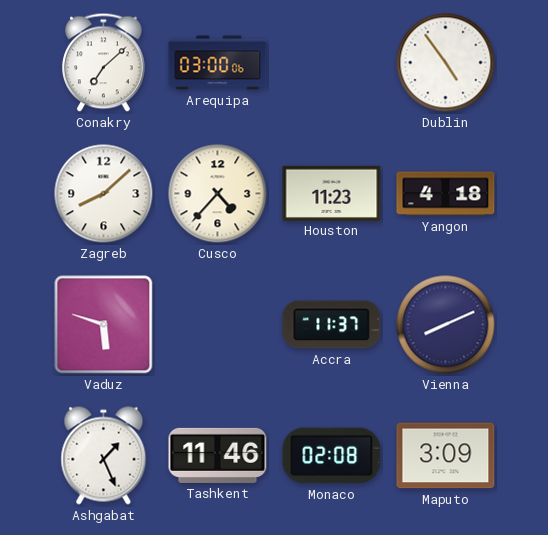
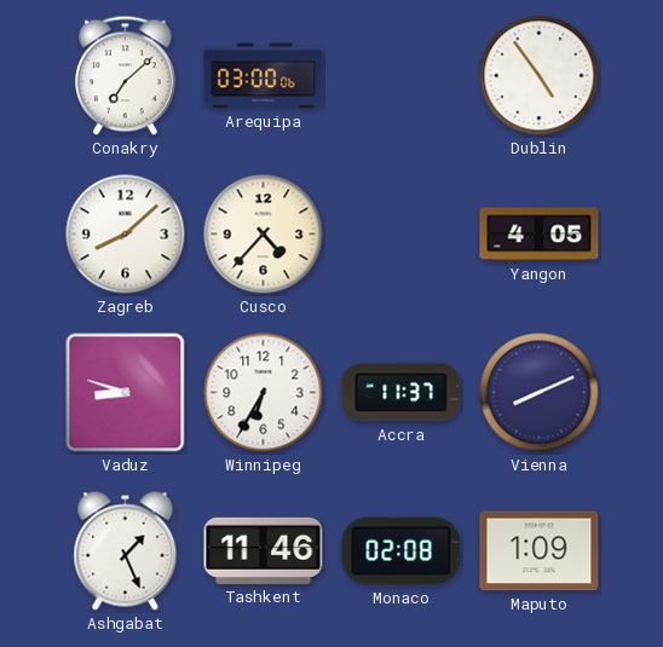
Houston: 11:23 -> none
Yangon: 4:18 -> 4:05
Vaduz: 5:48 -> 8:48
Winnipeg: none -> 6:35
Maputo: 3:09 -> 1:09
